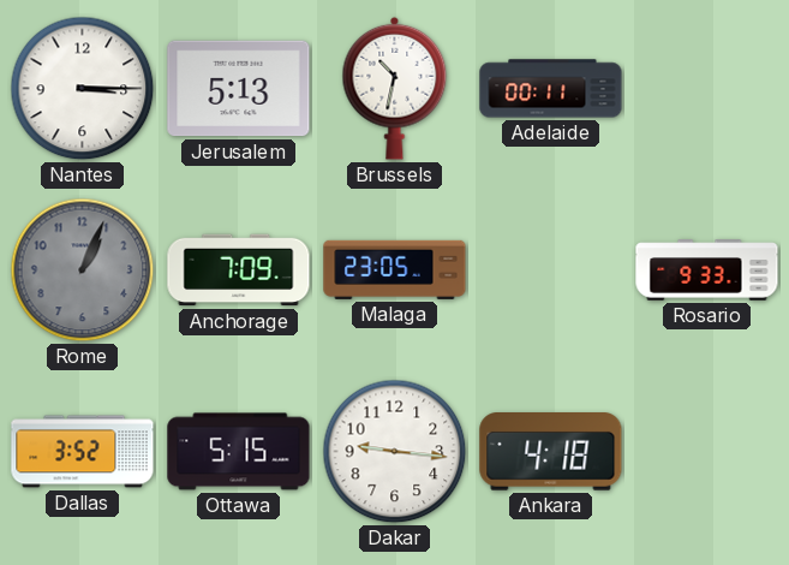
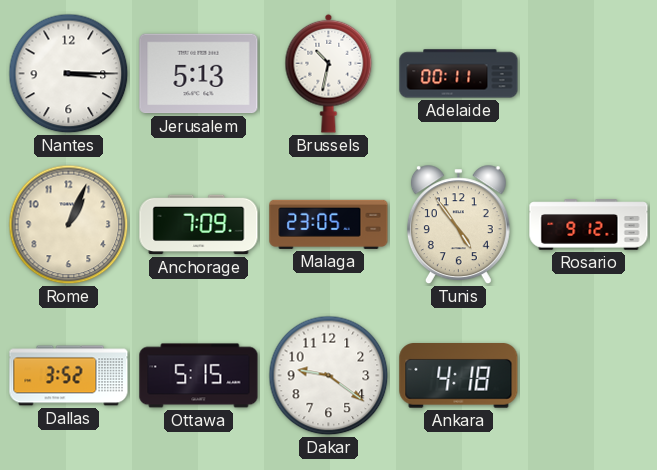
Rome dial: grey -> cream
Tunis: none -> 4:54
Rosario: 9:33 -> 9:12
Dakar: 9:16 -> 9:21
